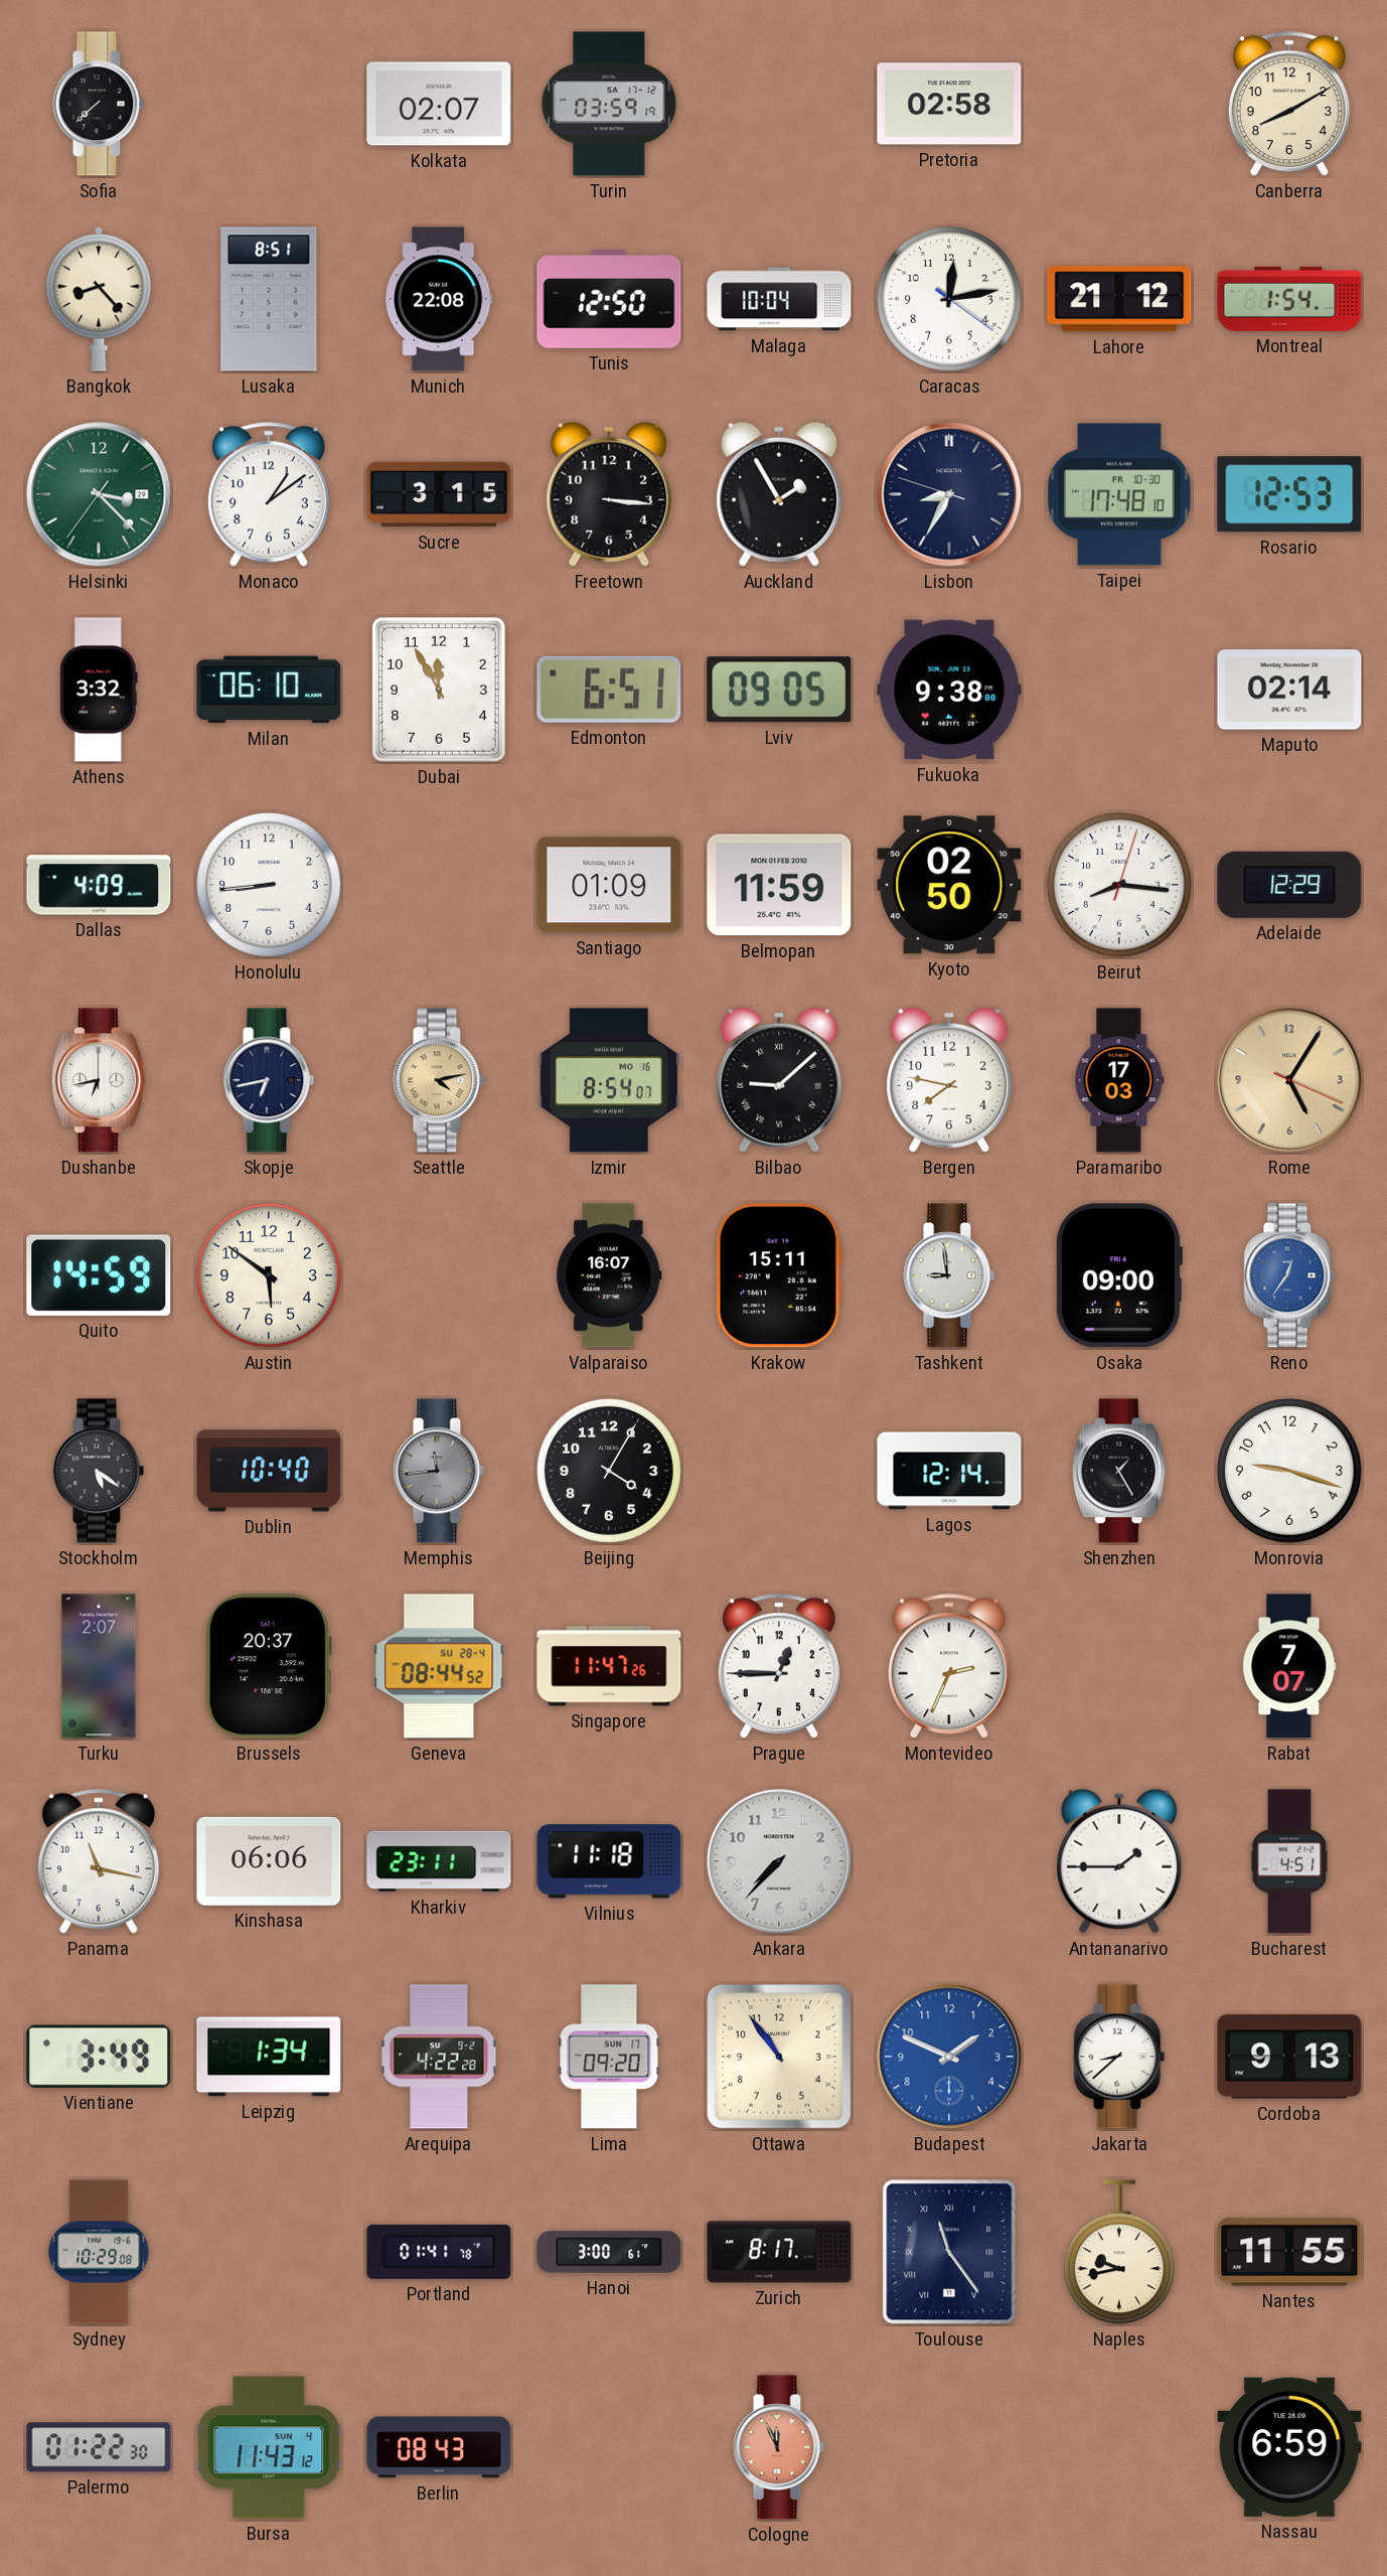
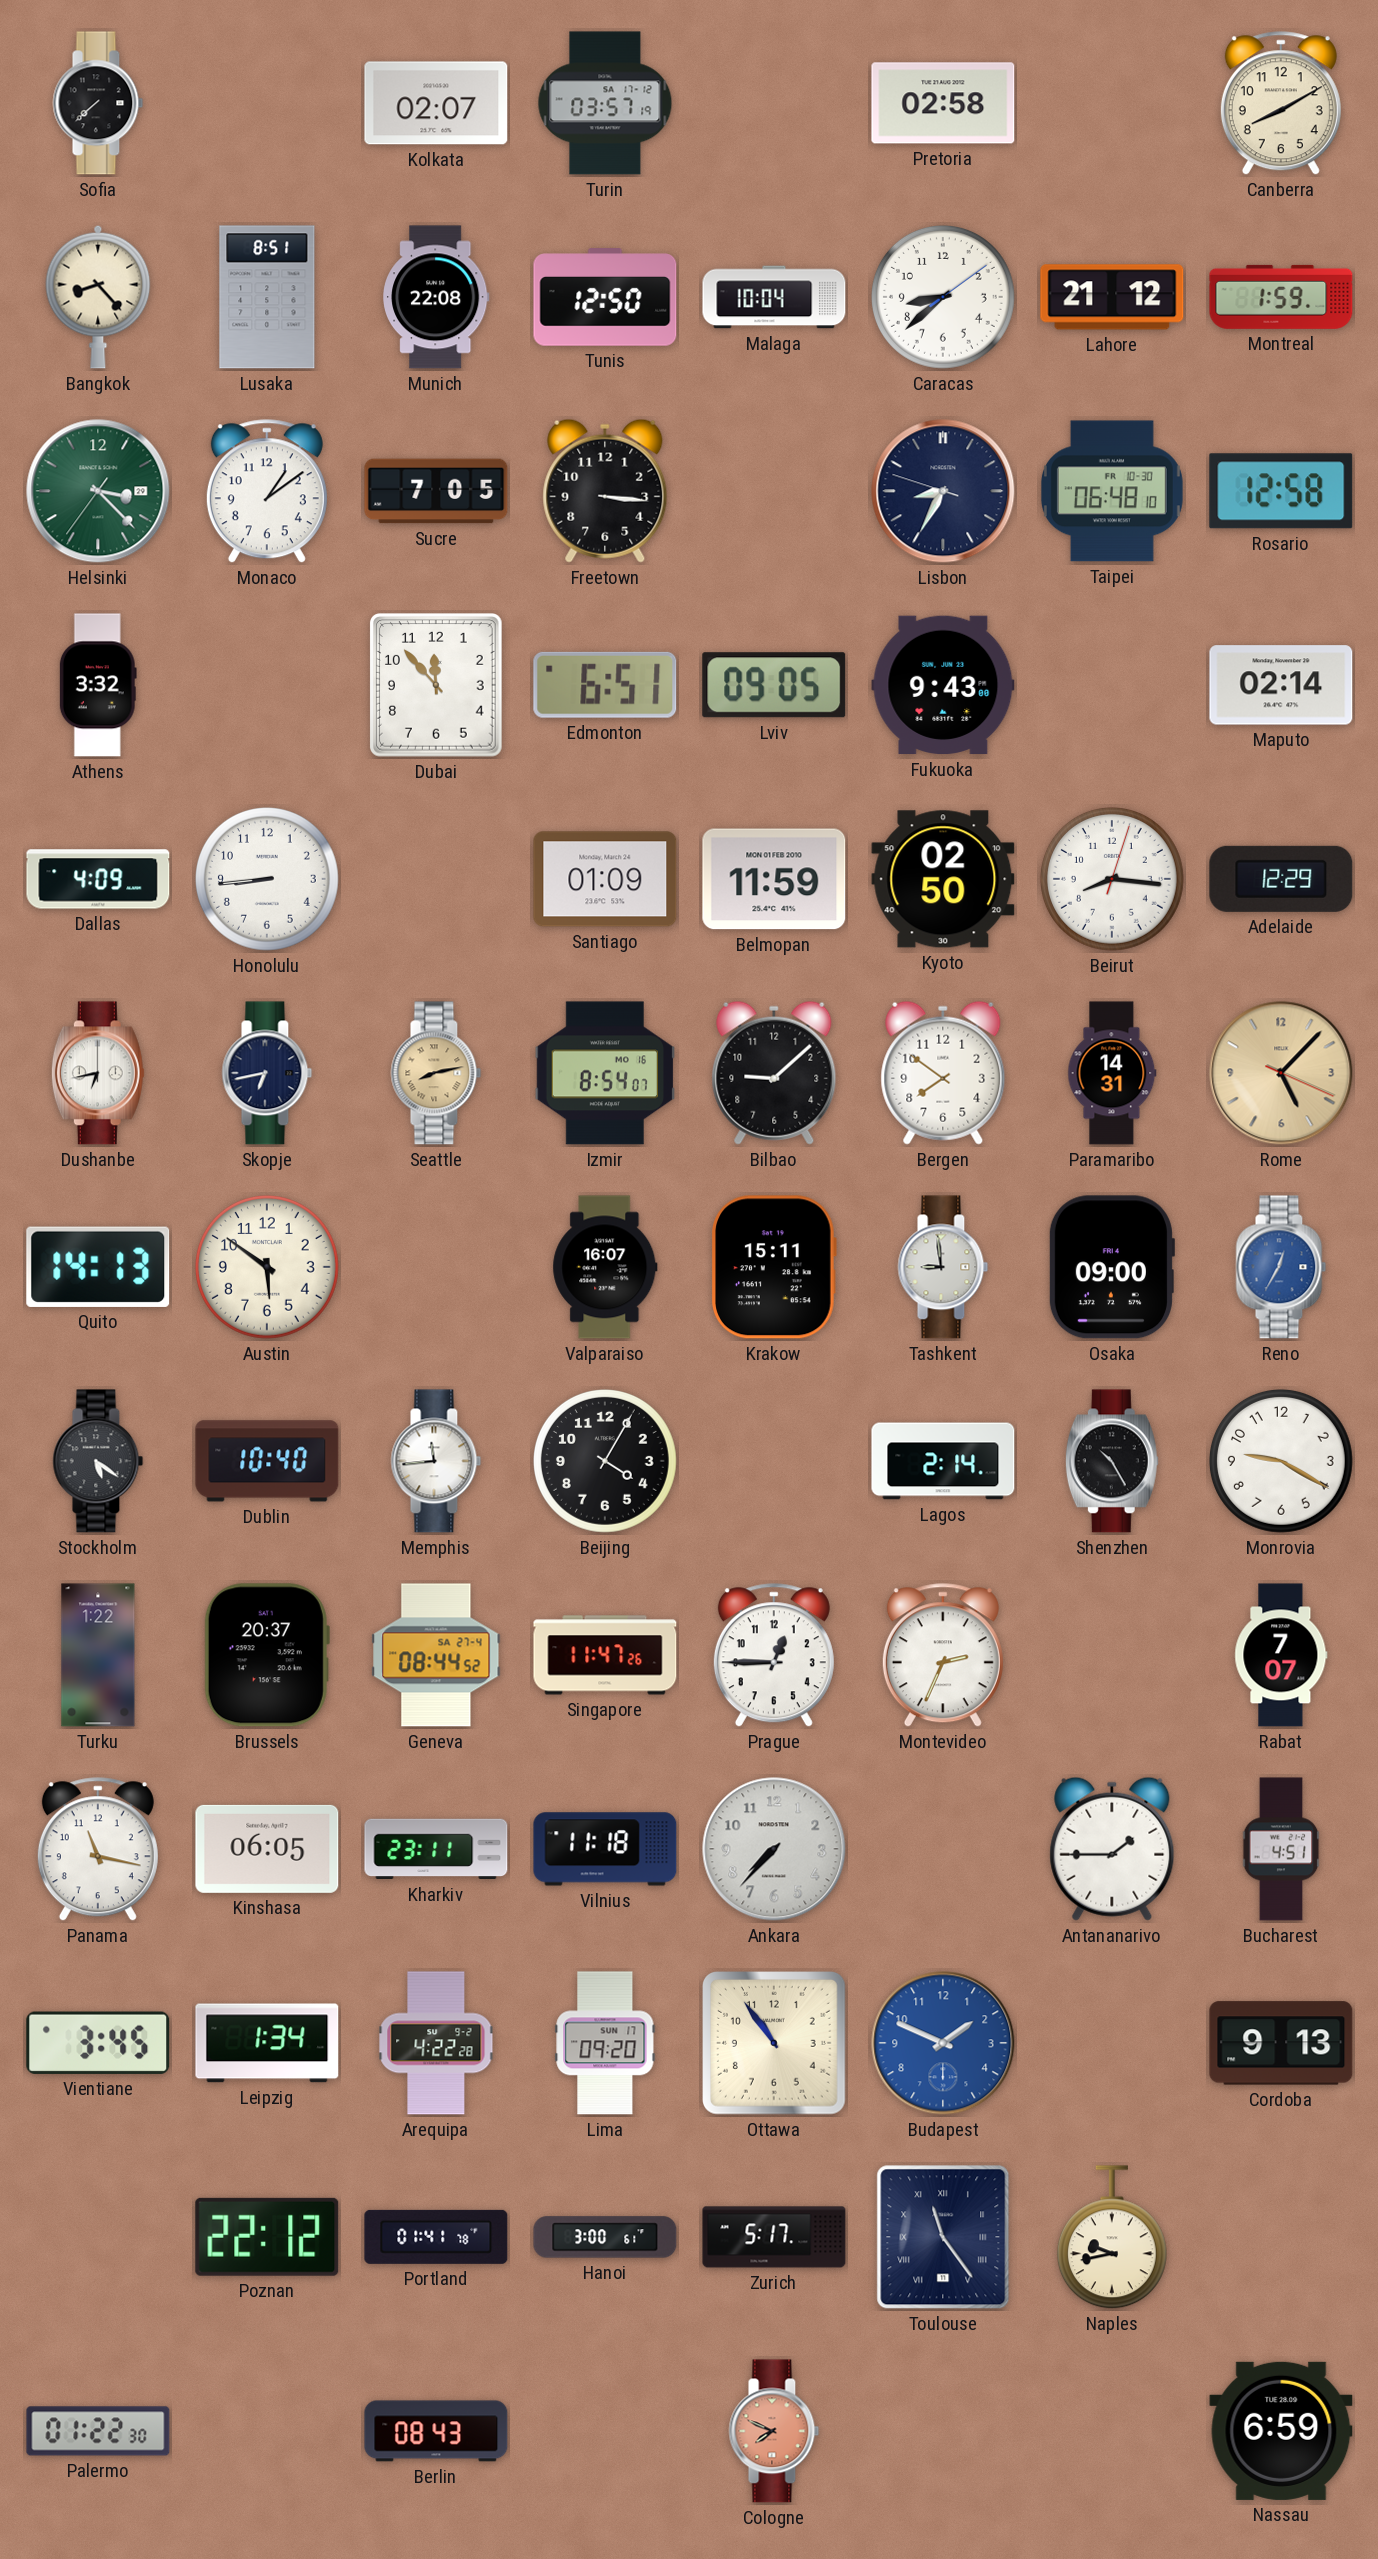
Turin: 03:59 -> 03:57
Caracas: 12:13 -> 8:38
Montreal: 1:54 -> 1:59
Sucre: 3:15 -> 7:05
Auckland: 1:55 -> none
Taipei: 17:48 -> 06:48
Rosario: 12:53 -> 12:58
Milan: 06:10 -> none
Dubai: 11:55 -> 11:53
Fukuoka: 9:38 -> 9:43
Seattle: 4:13 -> 8:13
Bilbao numerals: Roman -> Arabic
Bergen: 7:47 -> 7:51
Paramaribo: 17:03 -> 14:31
Rome: 5:05 -> 5:07
Quito: 14:59 -> 14:13
Reno: 12:36 -> 12:35
Memphis dial: grey -> white
Lagos: 12:14 -> 2:14
Shenzhen: 1:25 -> 10:25
Monrovia: 9:18 -> 9:20
Turku: 2:07 -> 1:22
Geneva date: SU 28-4 -> SA 27-4
Kinshasa: 06:06 -> 06:05
Vientiane: 3:49 -> 3:45
Jakarta: 8:38 -> none
Sydney: 10:29 -> none
Poznan: none -> 22:12
Zurich: 8:17 -> 5:17
Nantes: 11:55 -> none
Bursa: 11:43 -> none
Cologne: 11:56 -> 7:49
